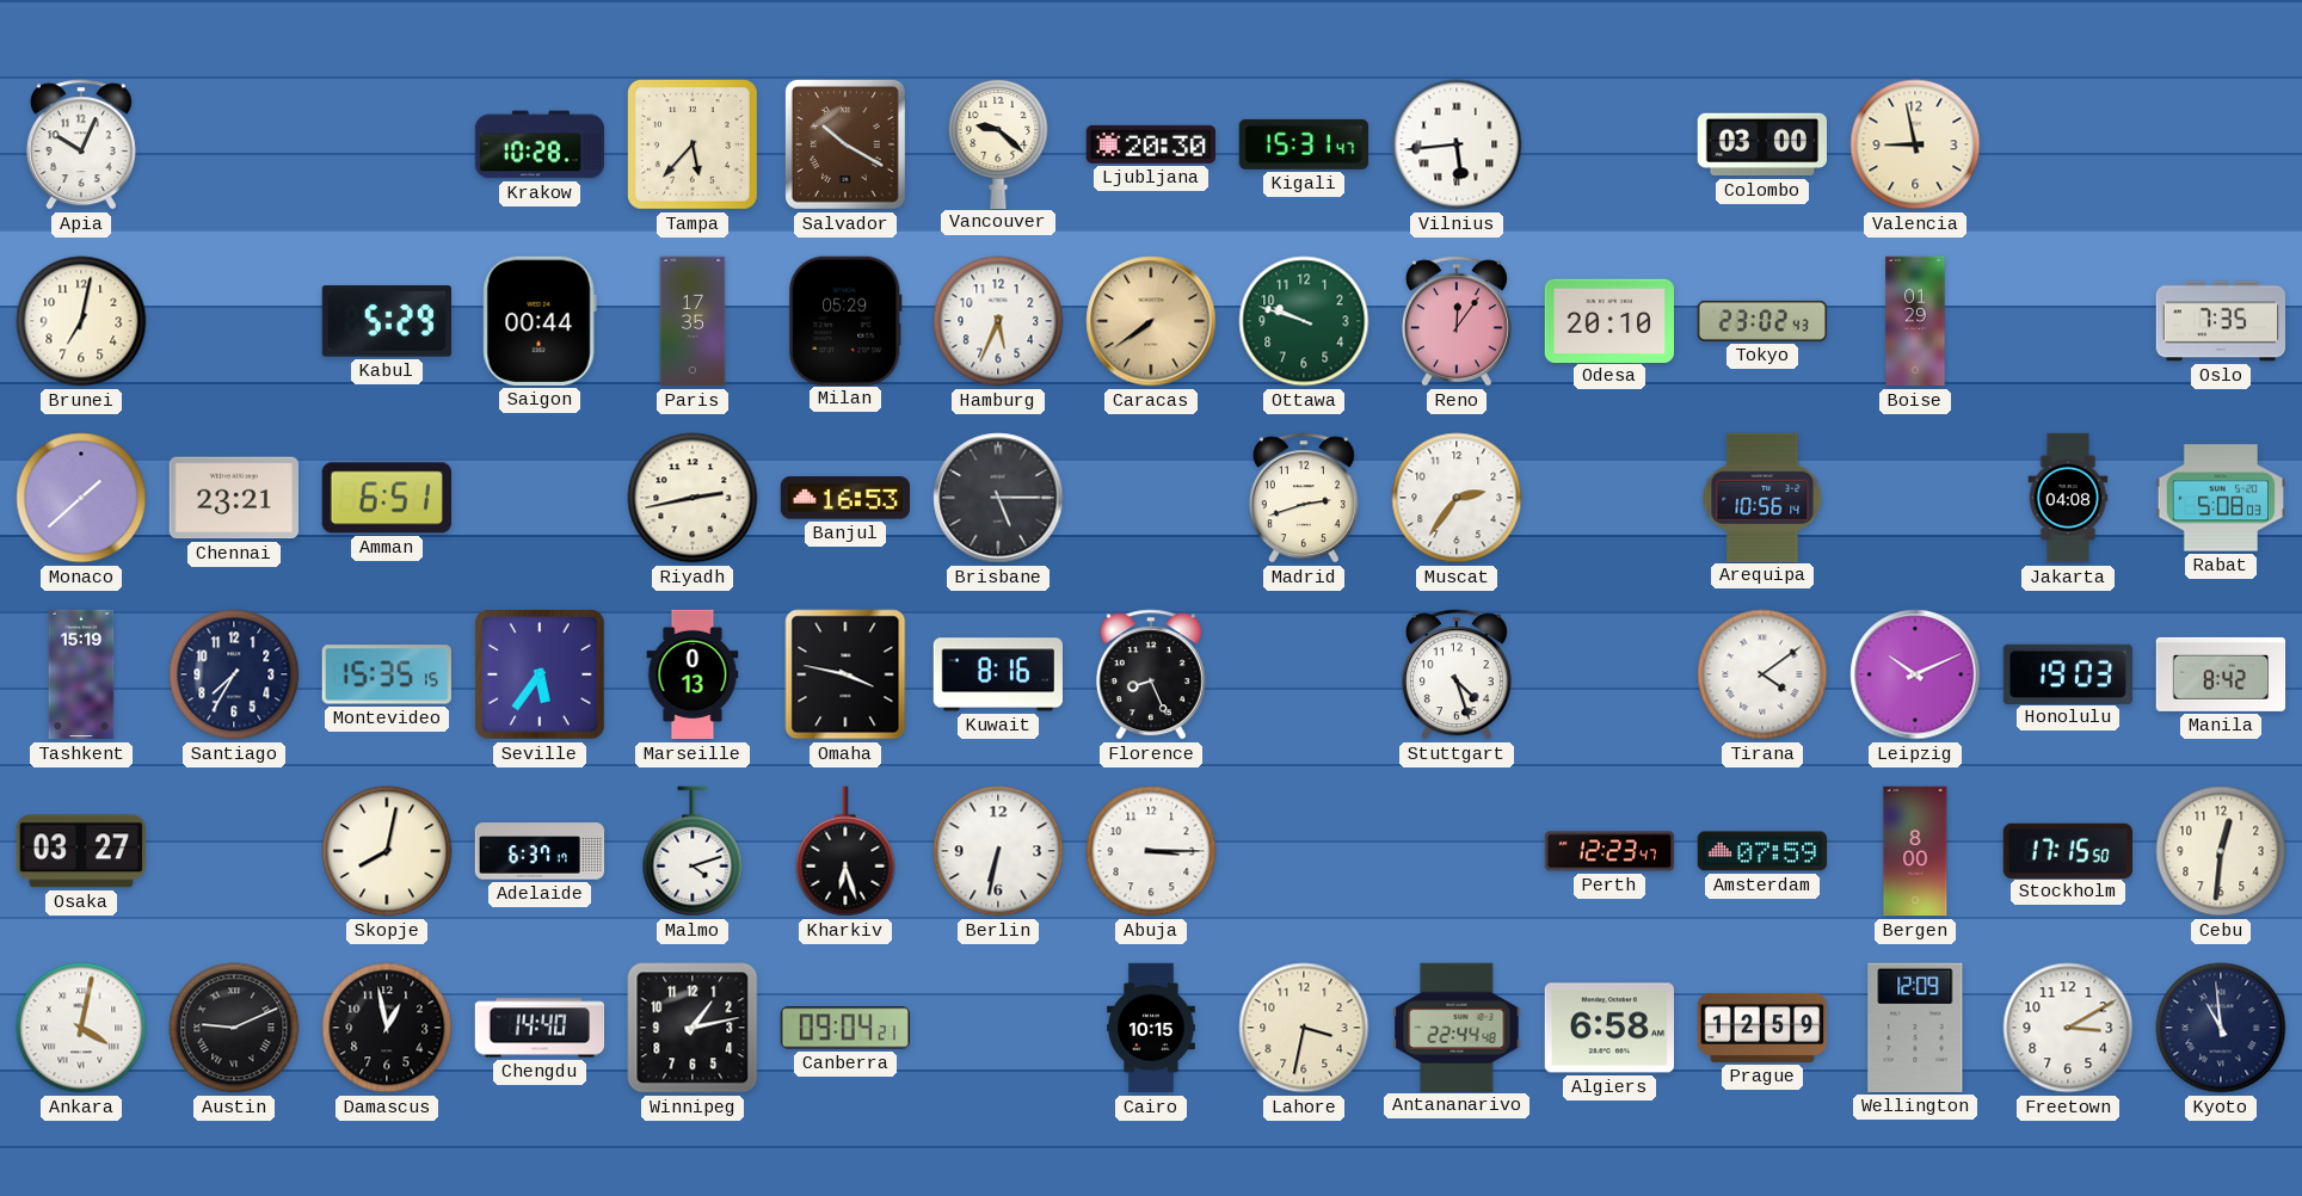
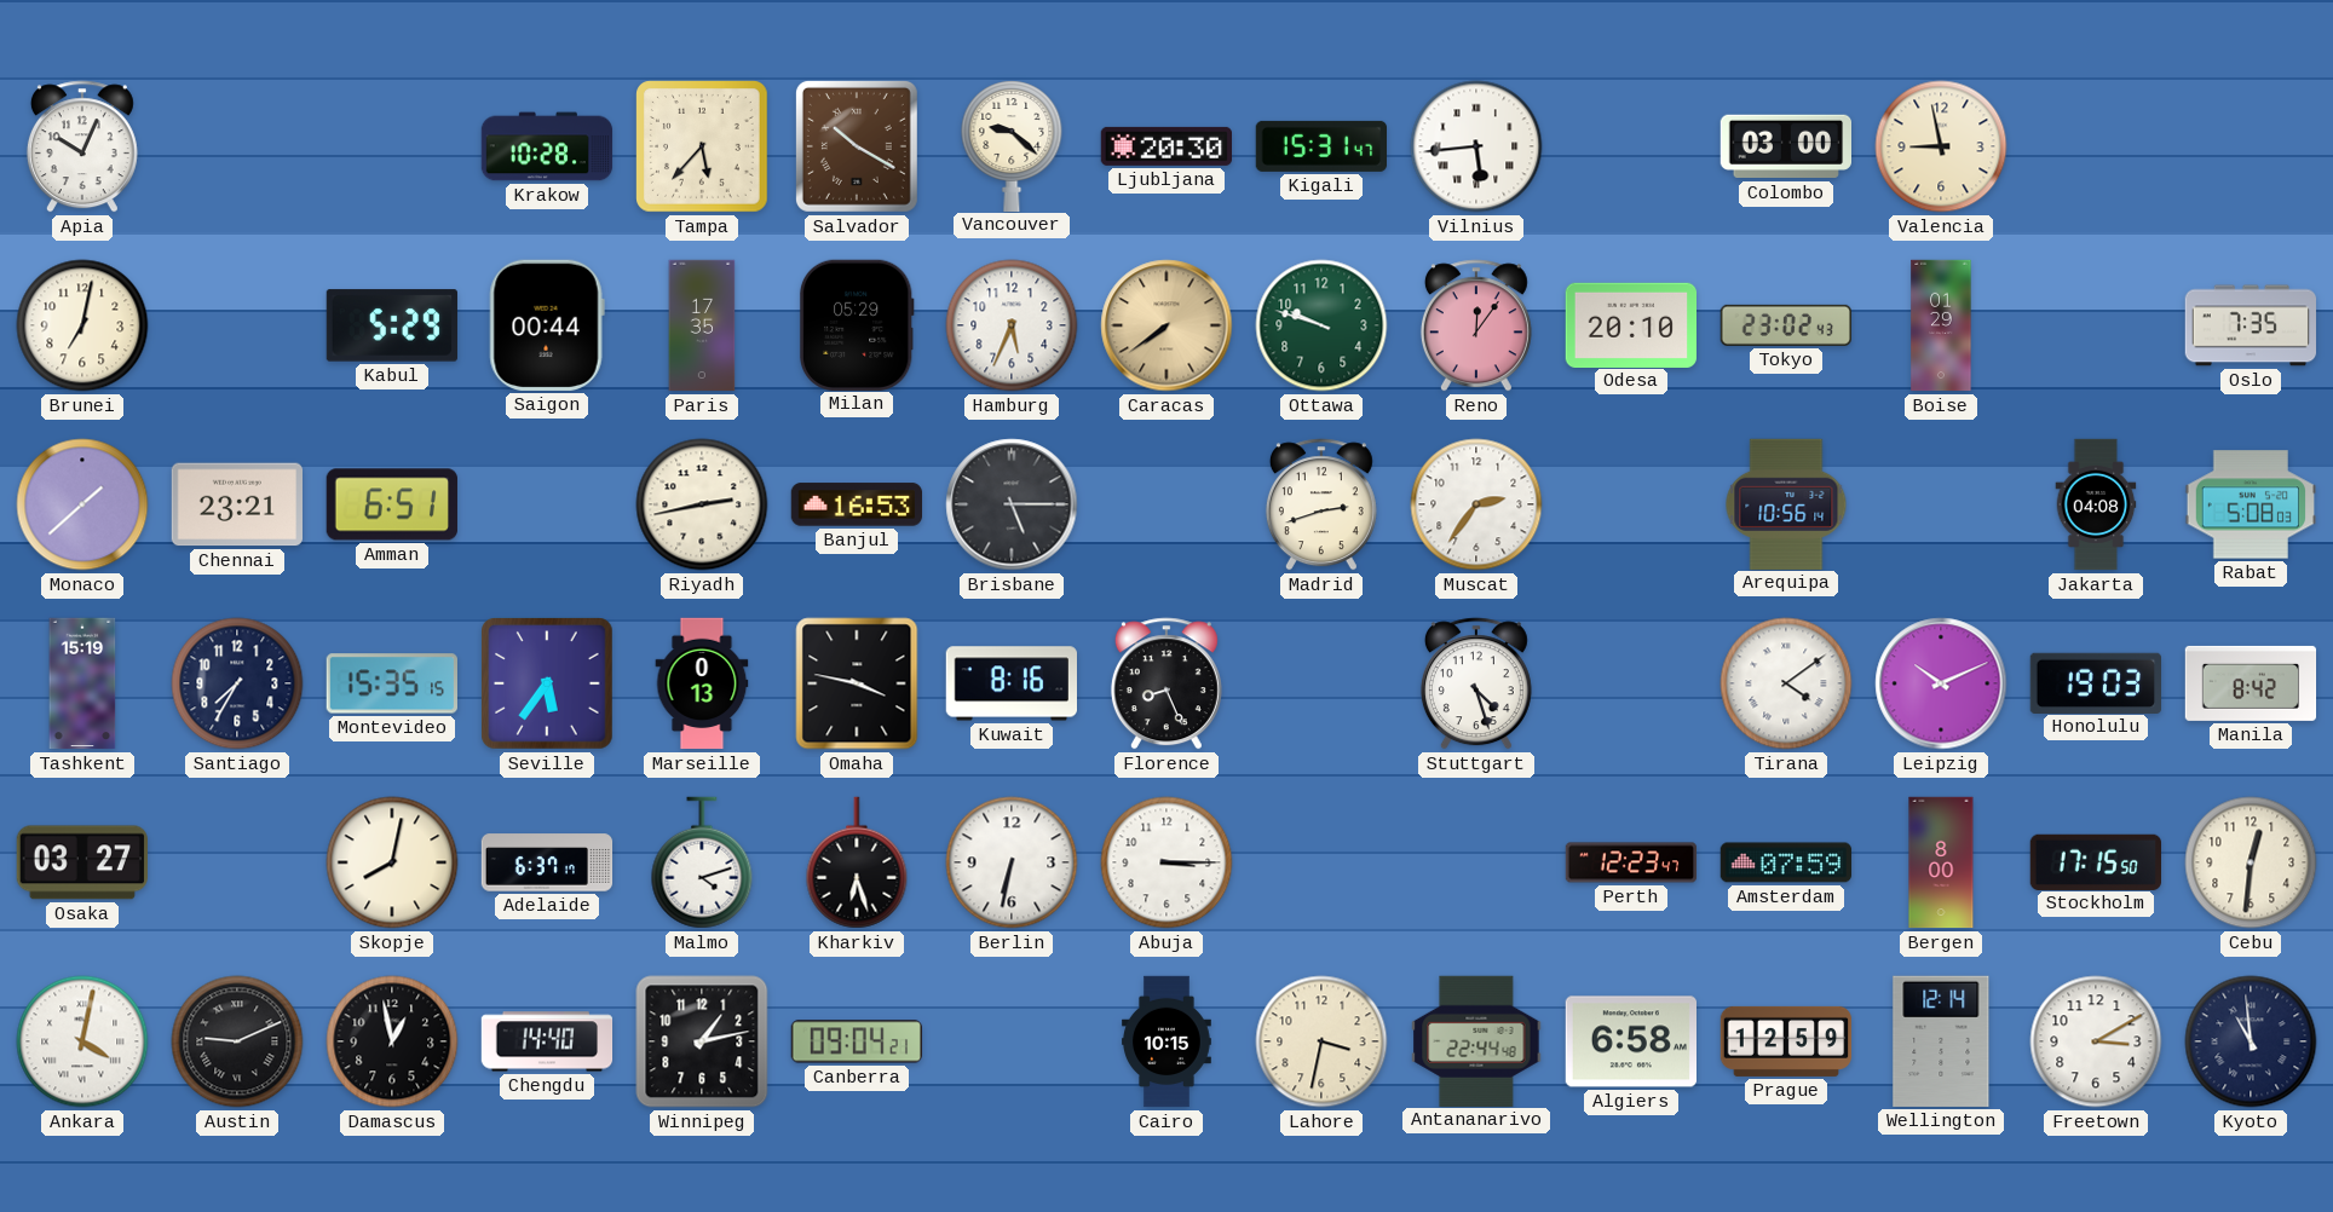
Wellington: 12:09 -> 12:14
